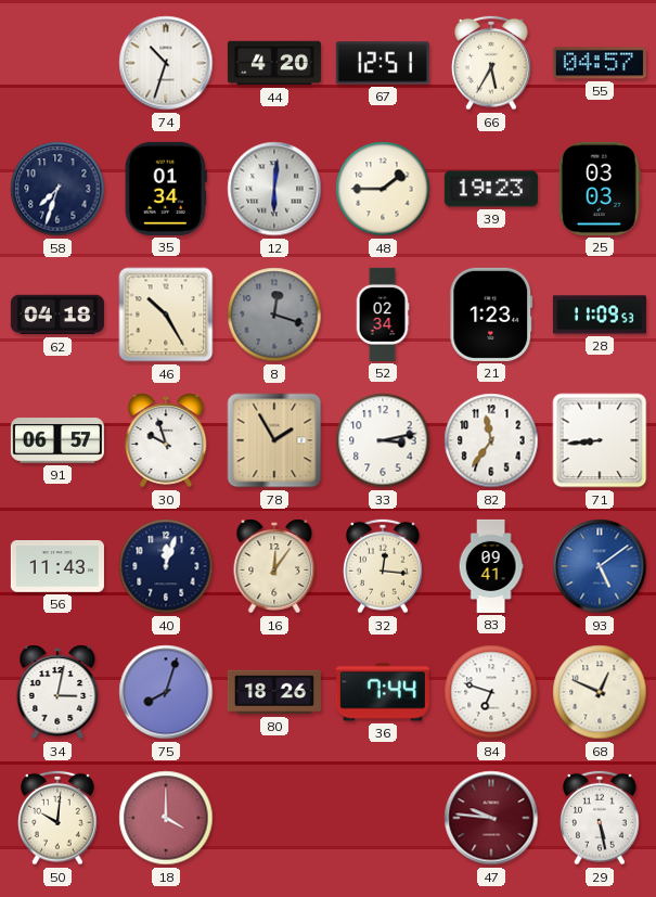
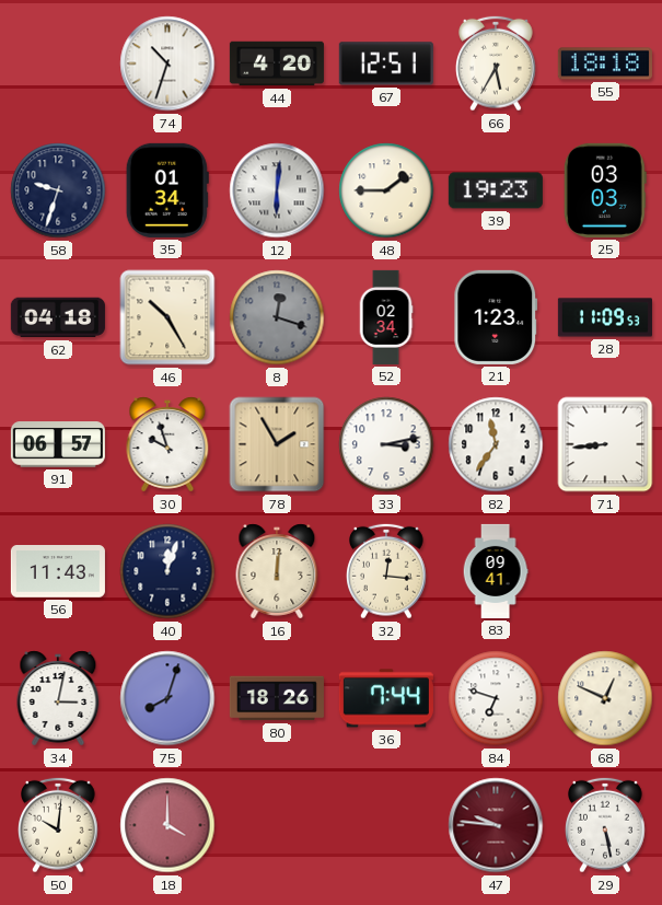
55: 04:57 -> 18:18
58: 7:33 -> 9:33
16: 12:06 -> 12:01
93: 5:09 -> none
